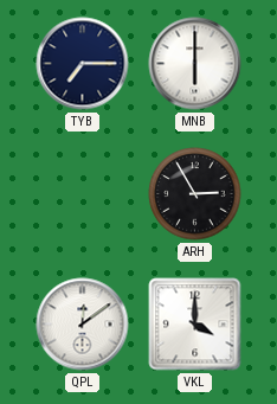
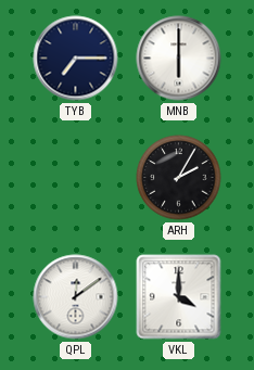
ARH: 2:55 -> 2:05
